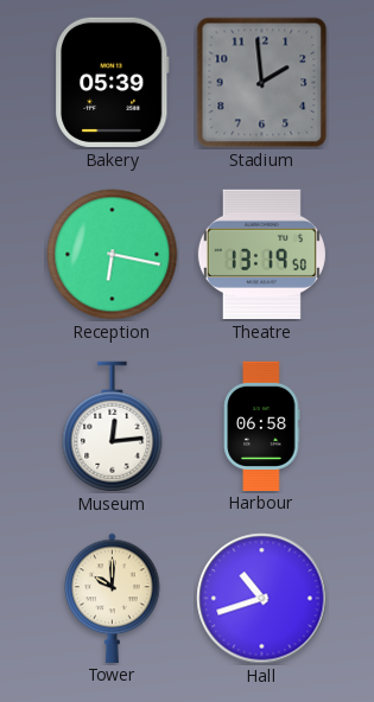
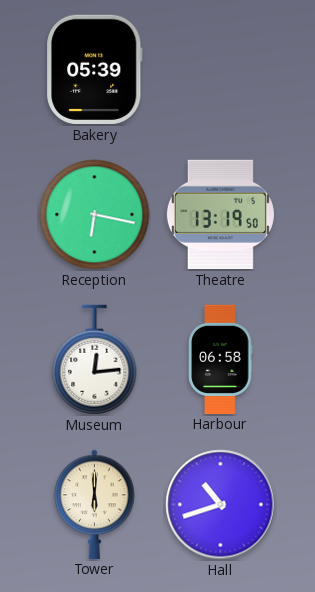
Stadium: 1:59 -> none
Tower: 10:00 -> 6:00
